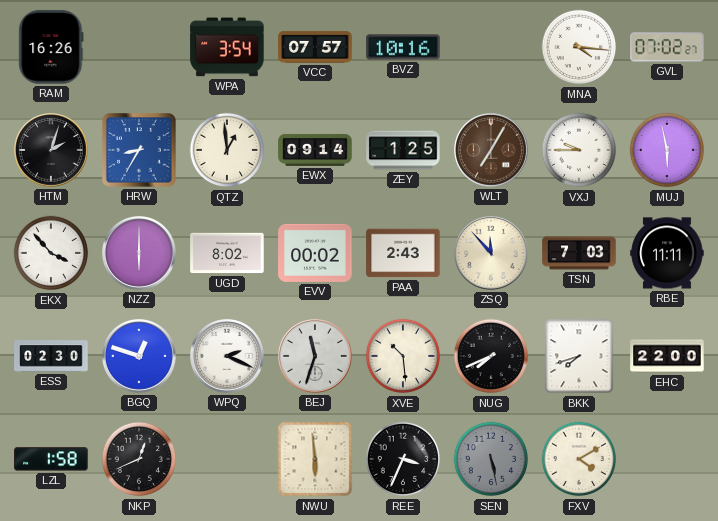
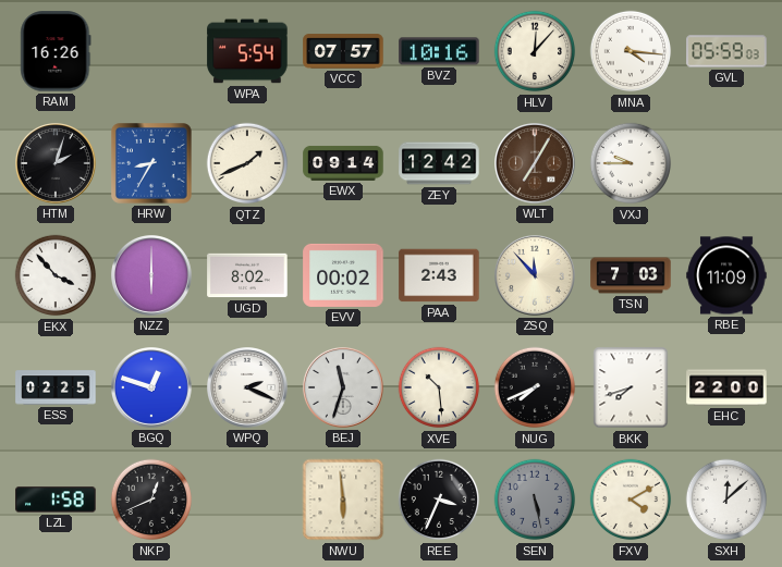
WPA: 3:54 -> 5:54
HLV: none -> 12:07
GVL: 07:02 -> 05:59
QTZ: 12:59 -> 1:41
ZEY: 1:25 -> 12:42
MUJ: 5:58 -> none
RBE: 11:11 -> 11:09
ESS: 02:30 -> 02:25
SXH: none -> 12:08
